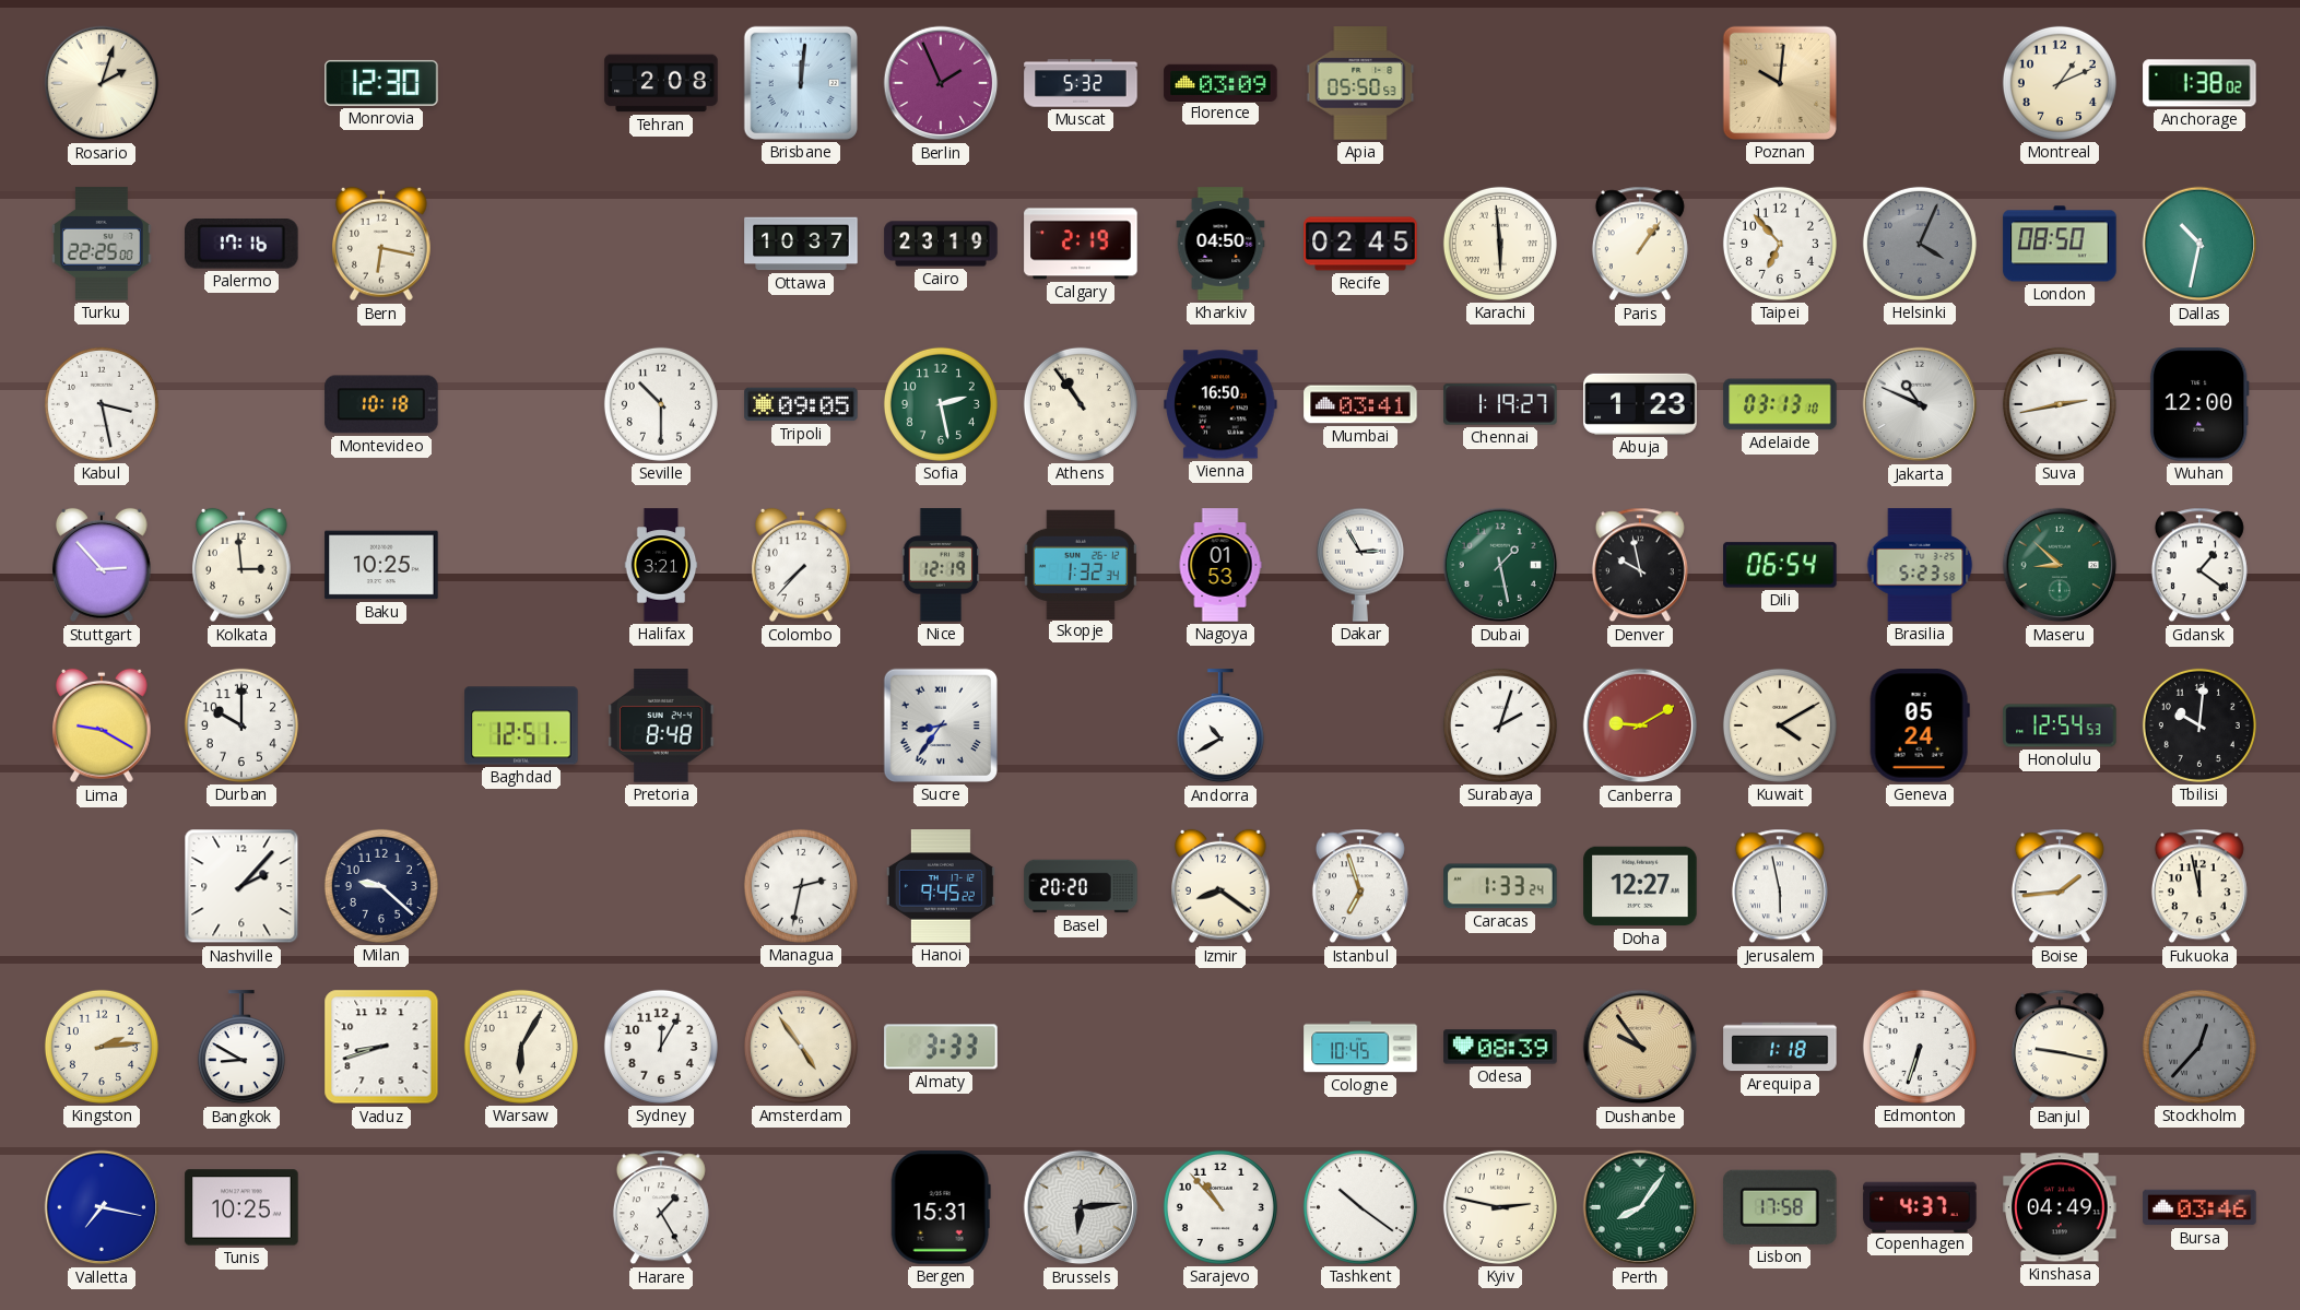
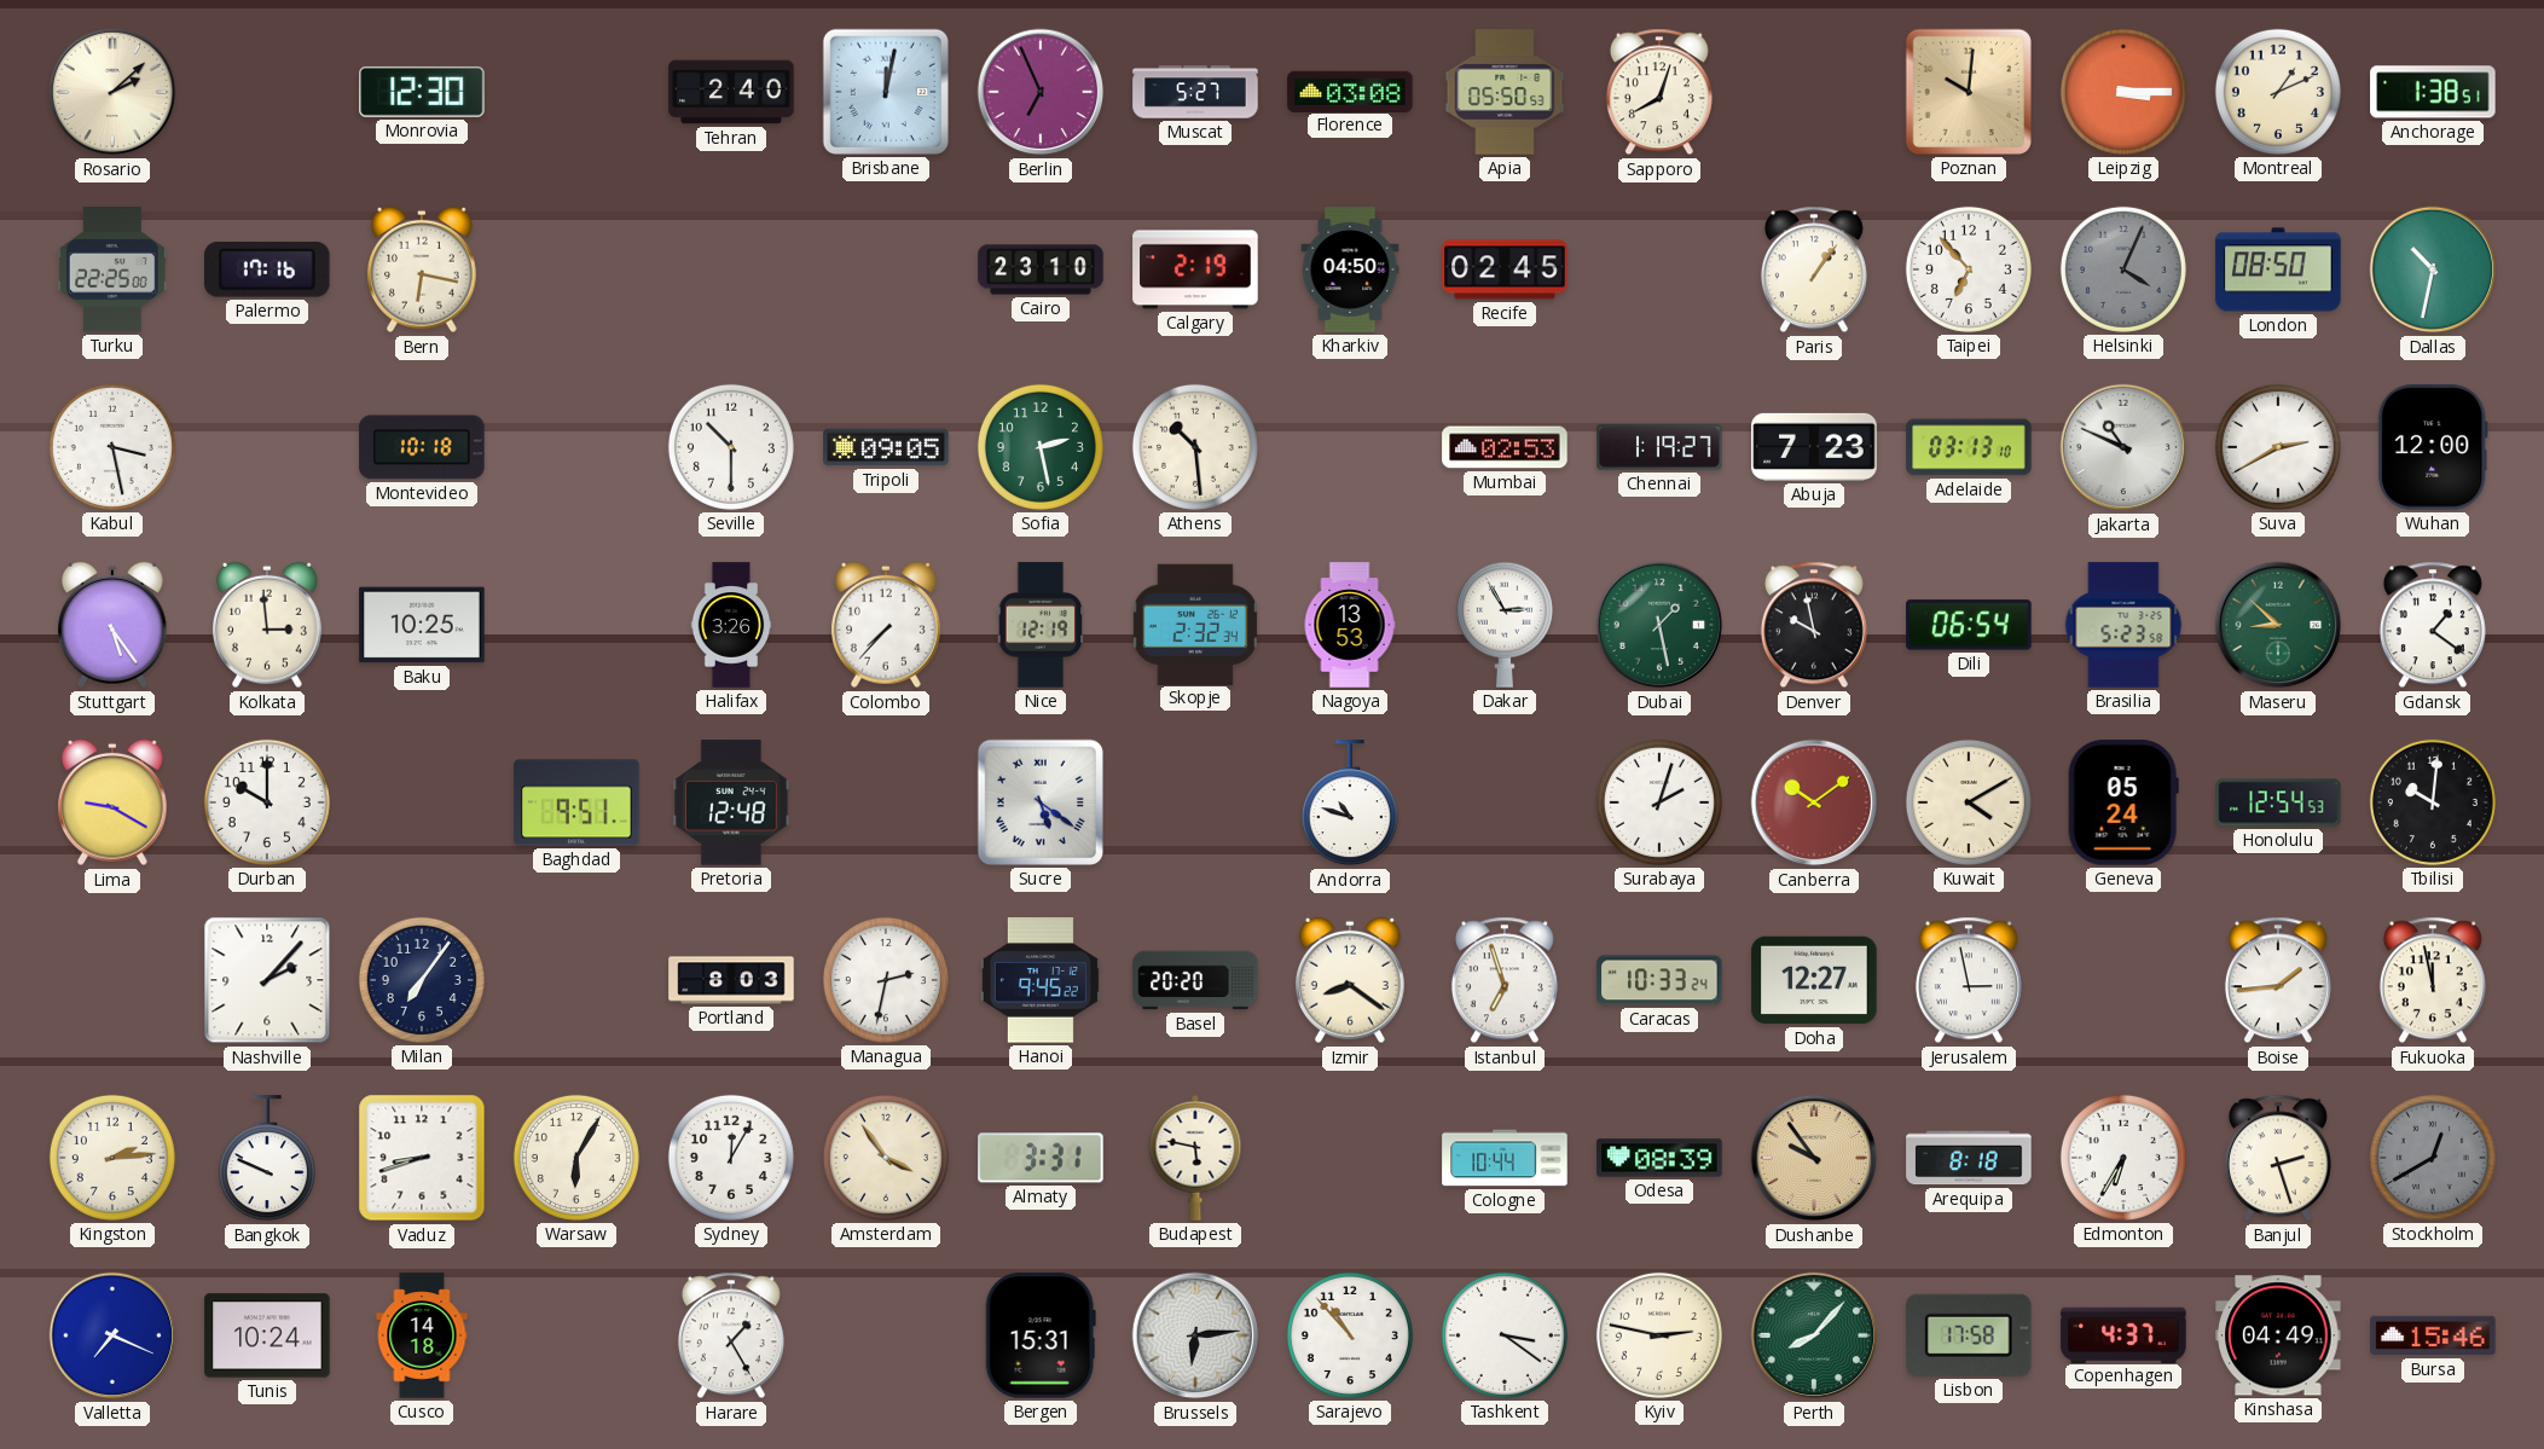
Rosario: 2:03 -> 2:08
Tehran: 2:08 -> 2:40
Brisbane: 12:01 -> 12:02
Berlin: 1:56 -> 6:56
Muscat: 5:32 -> 5:27
Florence: 03:09 -> 03:08
Sapporo: none -> 8:03
Leipzig: none -> 3:15
Anchorage: 1:38:02 -> 1:38:51
Ottawa: 10:37 -> none
Cairo: 23:19 -> 23:10
Karachi: 5:59 -> none
Athens: 10:54 -> 10:29
Vienna: 16:50 -> none
Mumbai: 03:41 -> 02:53
Abuja: 1:23 -> 7:23
Suva: 2:43 -> 2:40
Stuttgart: 2:53 -> 5:24
Halifax: 3:21 -> 3:26
Skopje: 1:32 -> 2:32
Nagoya: 01:53 -> 13:53
Baghdad: 12:51 -> 9:51
Pretoria: 8:48 -> 12:48
Sucre: 8:36 -> 5:21
Andorra: 10:40 -> 10:48
Canberra: 9:10 -> 10:09
Milan: 9:22 -> 7:06
Portland: none -> 8:03
Caracas: 1:33 -> 10:33
Jerusalem: 5:58 -> 2:58
Bangkok: 8:50 -> 9:49
Amsterdam: 4:54 -> 3:54
Almaty: 3:33 -> 3:31
Budapest: none -> 5:47
Cologne: 10:45 -> 10:44
Arequipa: 1:18 -> 8:18
Edmonton: 6:33 -> 6:35
Banjul: 9:17 -> 2:27
Stockholm: 12:37 -> 12:40
Valletta: 7:17 -> 7:19
Tunis: 10:25 -> 10:24
Cusco: none -> 14:18
Tashkent: 10:21 -> 3:21
Perth: 8:06 -> 8:07
Bursa: 03:46 -> 15:46
